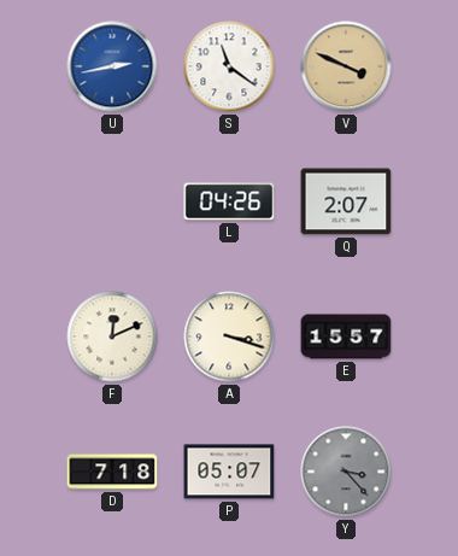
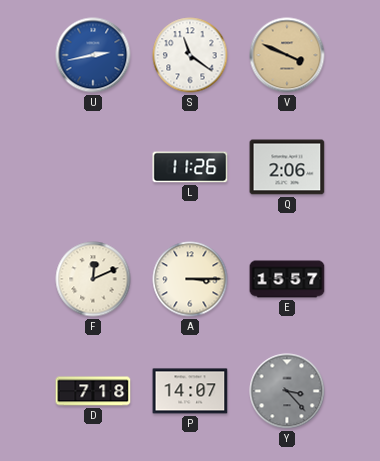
L: 04:26 -> 11:26
Q: 2:07 -> 2:06
A: 3:18 -> 3:15
P: 05:07 -> 14:07
